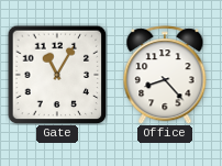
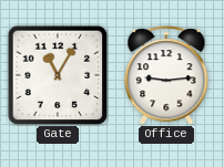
Office: 8:23 -> 9:14
